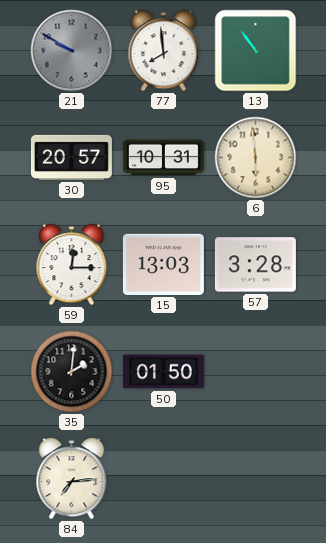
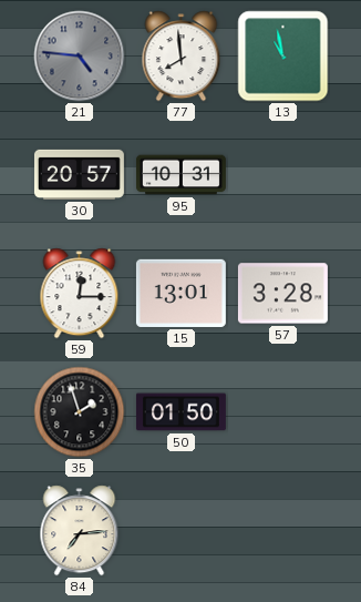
21: 9:50 -> 4:46
13: 10:54 -> 10:58
6: 5:59 -> none
15: 13:03 -> 13:01
35: 2:01 -> 1:57
